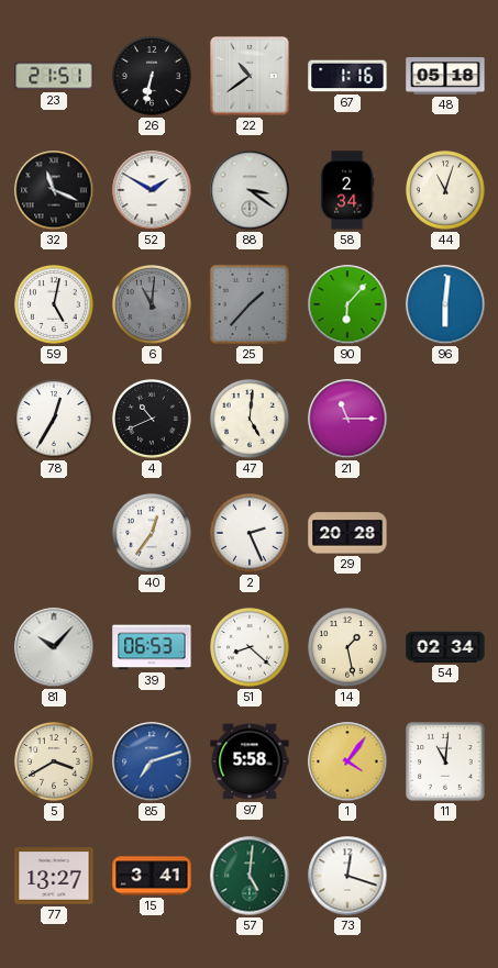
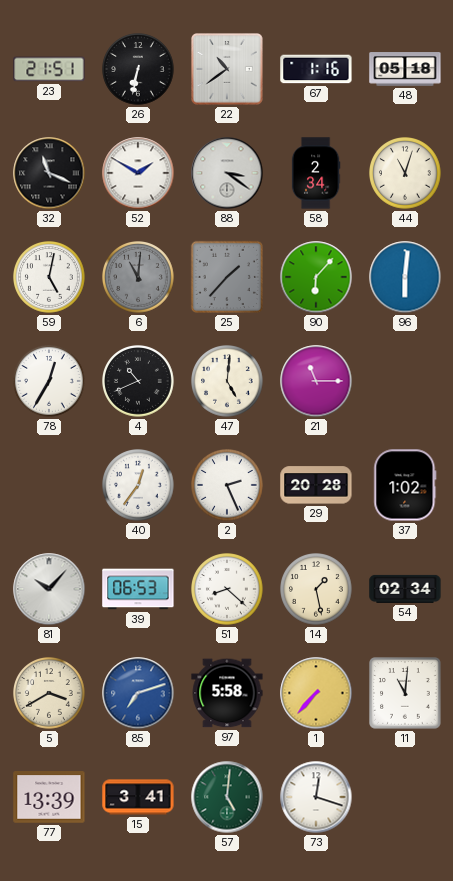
37: none -> 1:02
1: 4:06 -> 7:37
77: 13:27 -> 13:39
